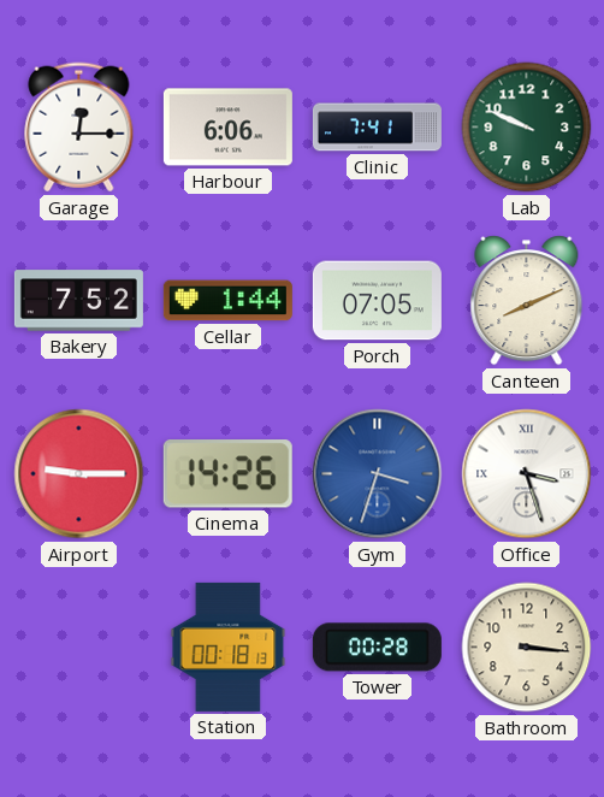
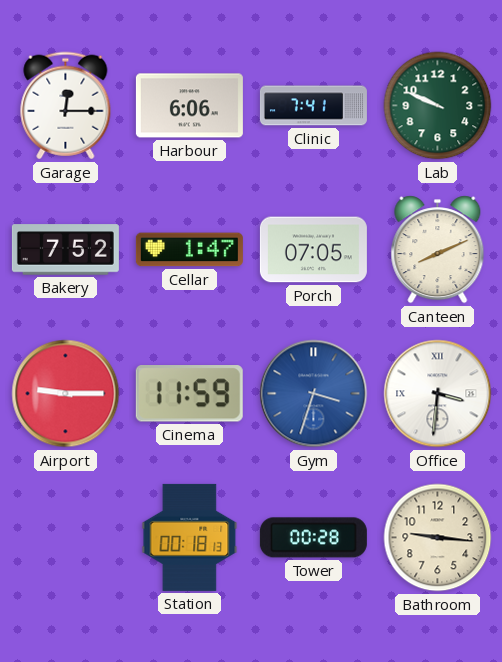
Cellar: 1:44 -> 1:47
Cinema: 14:26 -> 11:59
Office: 3:27 -> 3:31
Bathroom: 3:16 -> 9:16
